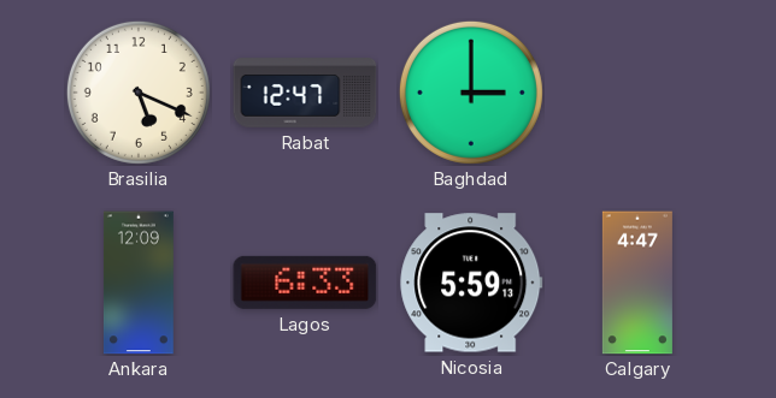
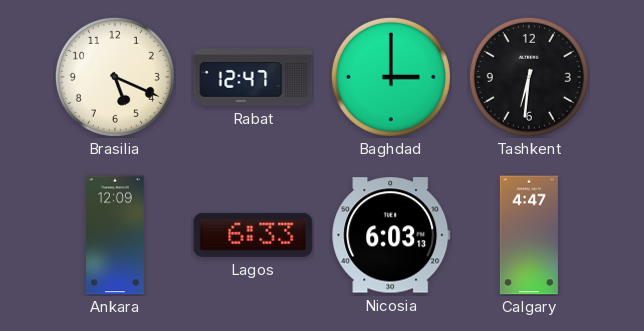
Tashkent: none -> 6:31
Nicosia: 5:59 -> 6:03
